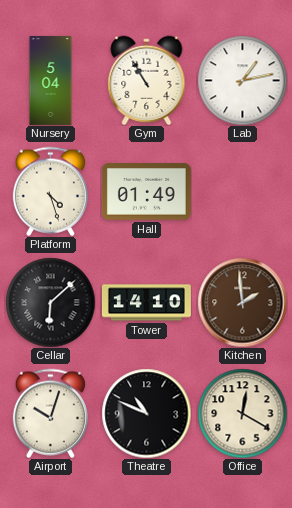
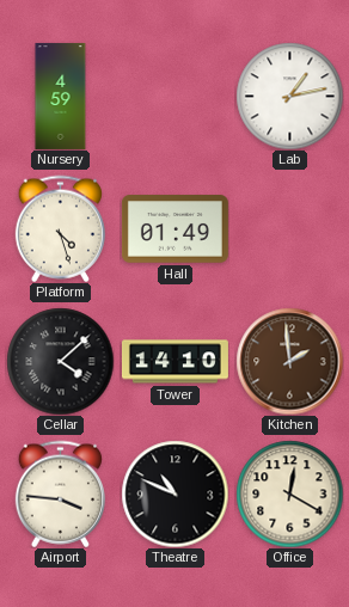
Nursery: 5:04 -> 4:59
Gym: 10:55 -> none
Cellar: 6:08 -> 4:08
Airport: 10:03 -> 3:46
